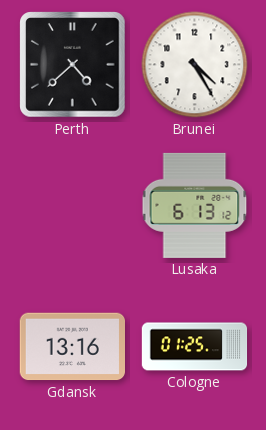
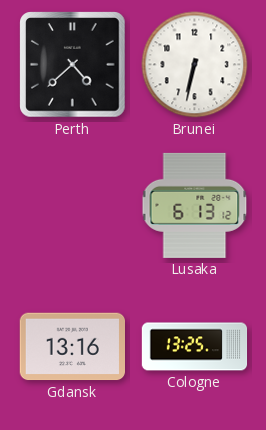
Brunei: 4:25 -> 6:32
Cologne: 01:25 -> 13:25
